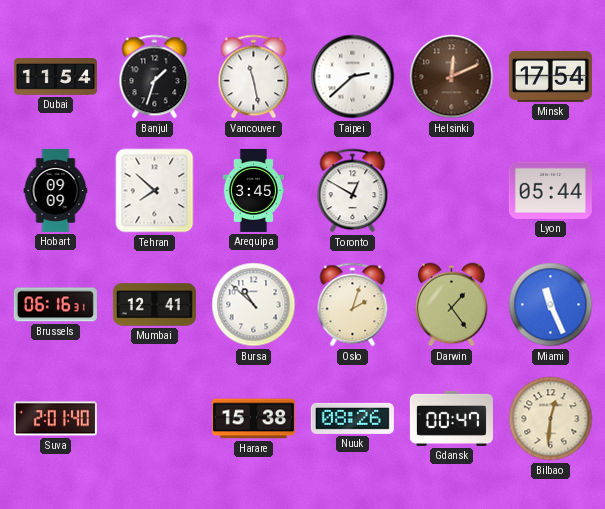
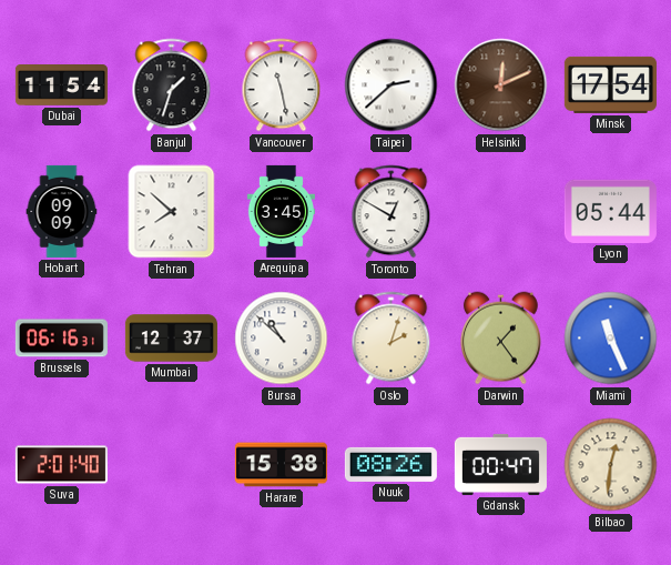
Mumbai: 12:41 -> 12:37
